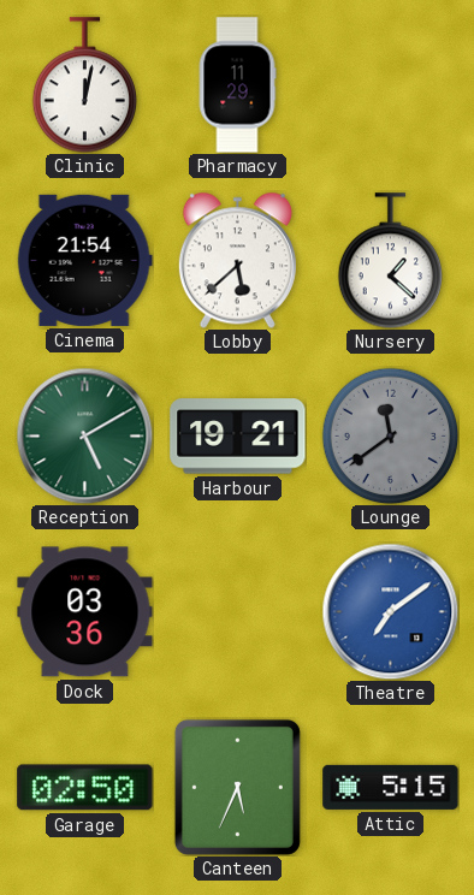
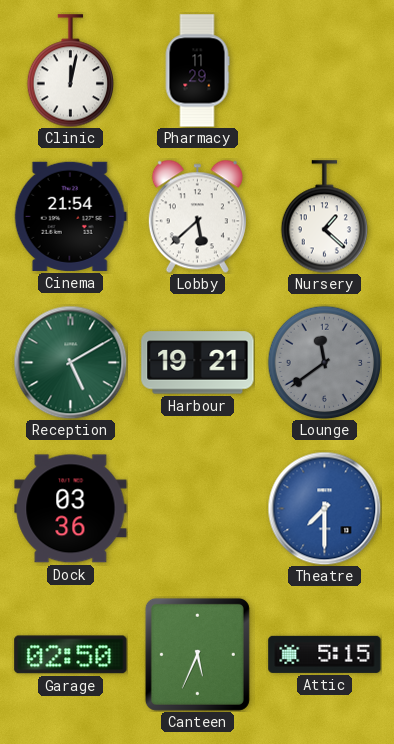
Theatre: 7:09 -> 7:30
